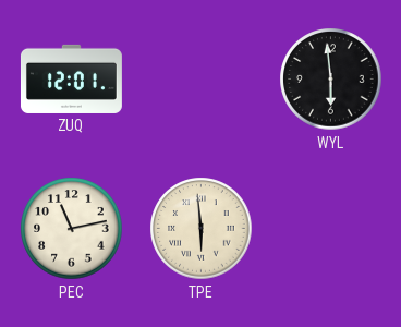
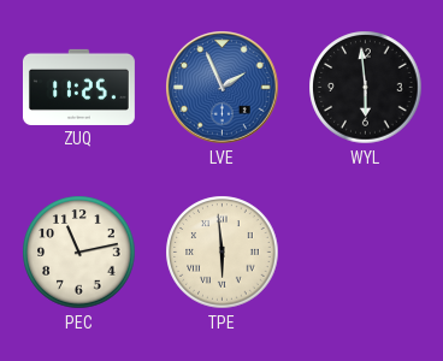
ZUQ: 12:01 -> 11:25
LVE: none -> 1:56
